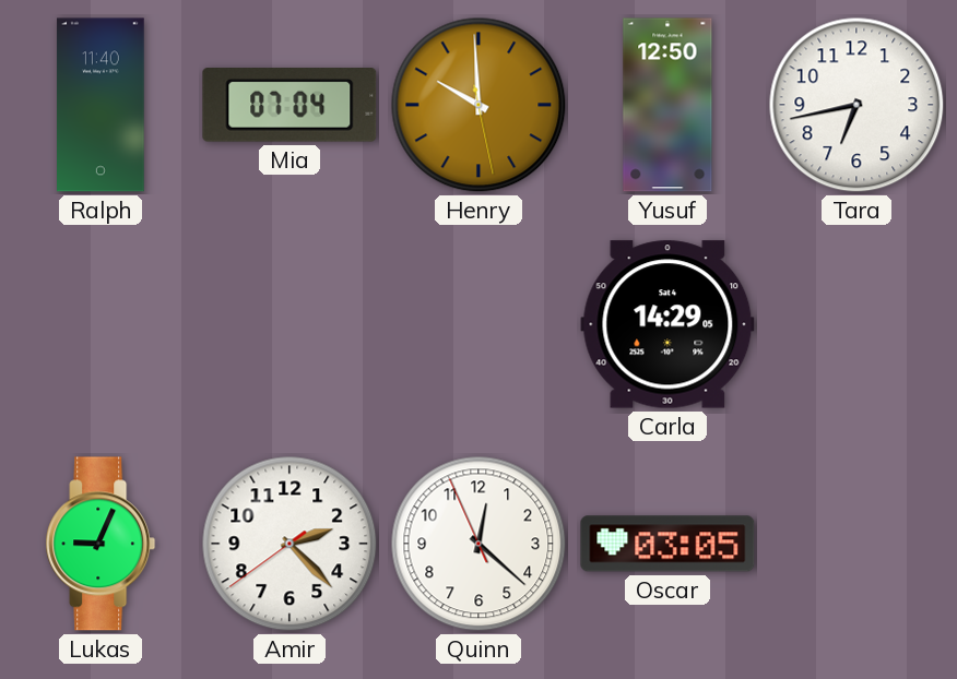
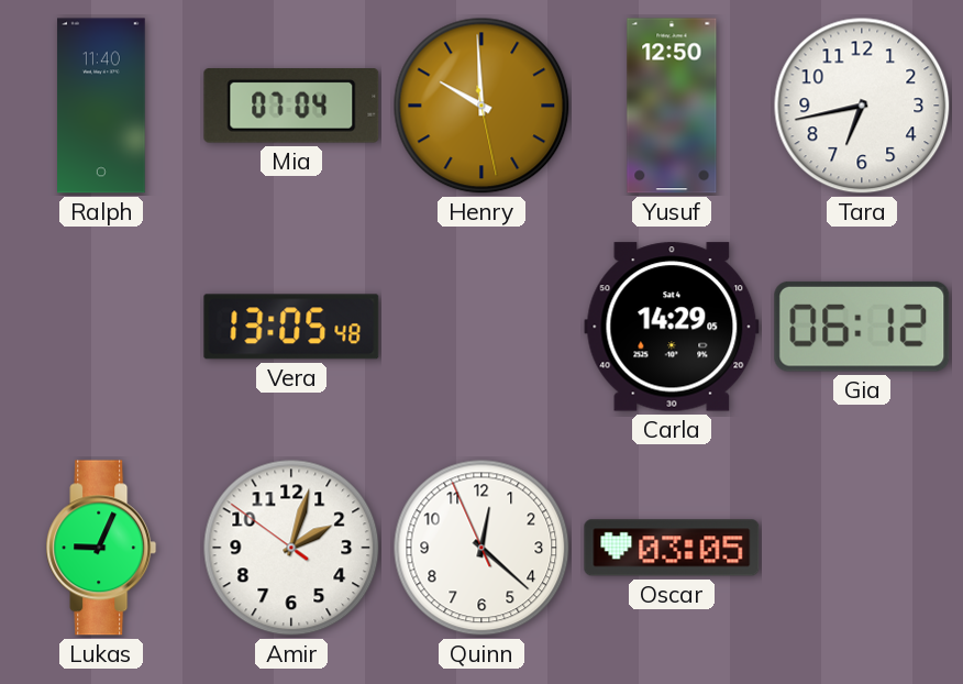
Vera: none -> 13:05
Gia: none -> 06:12
Amir: 2:22 -> 2:02
